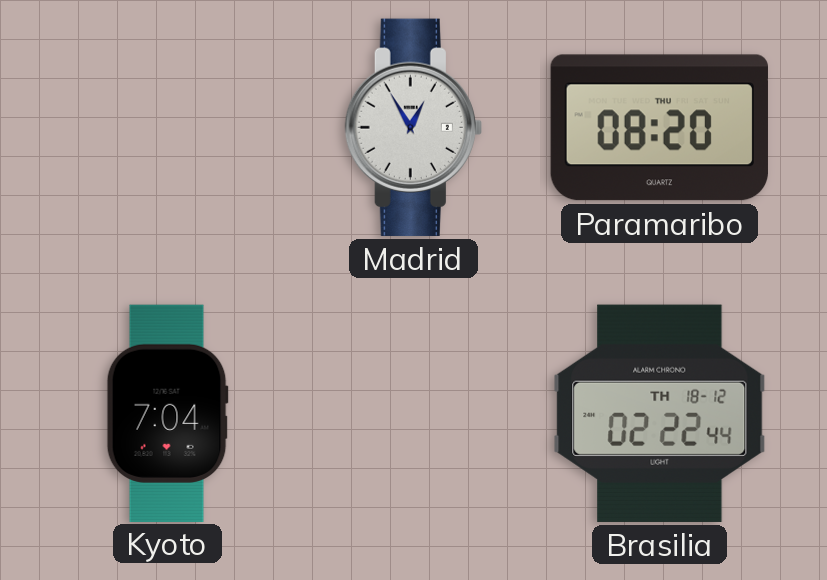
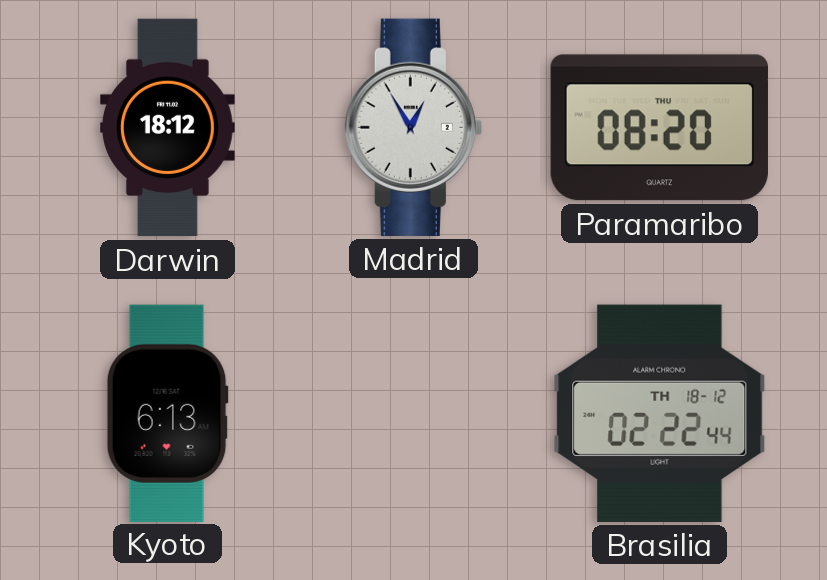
Darwin: none -> 18:12
Kyoto: 7:04 -> 6:13
